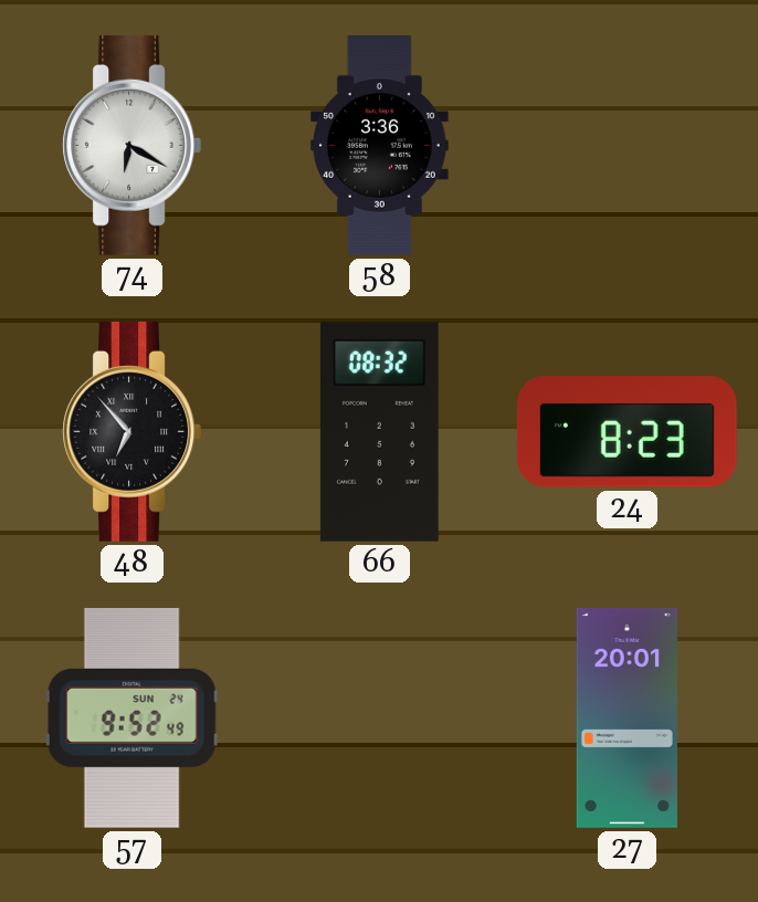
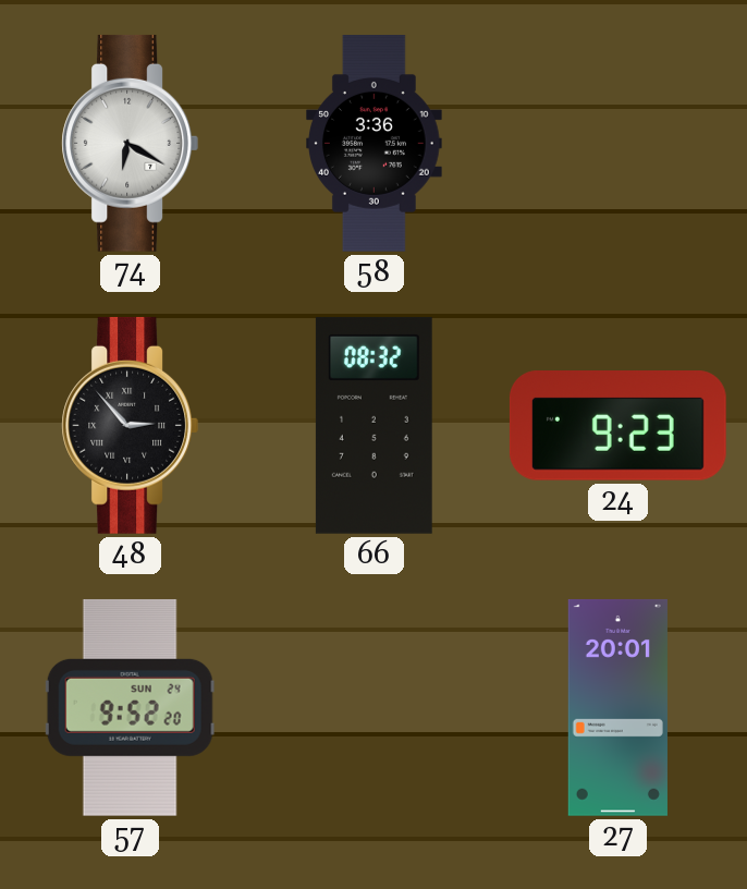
48: 6:53 -> 2:53
24: 8:23 -> 9:23
57: 9:52:49 -> 9:52:20
